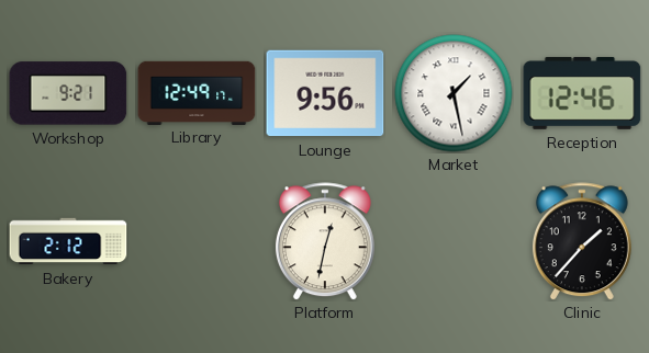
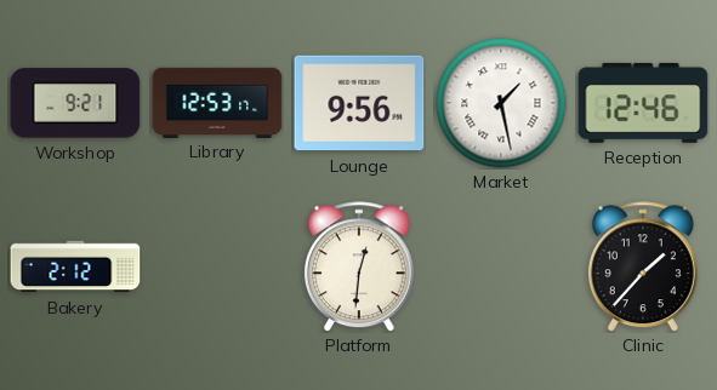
Library: 12:49 -> 12:53
Platform: 12:32 -> 12:31
